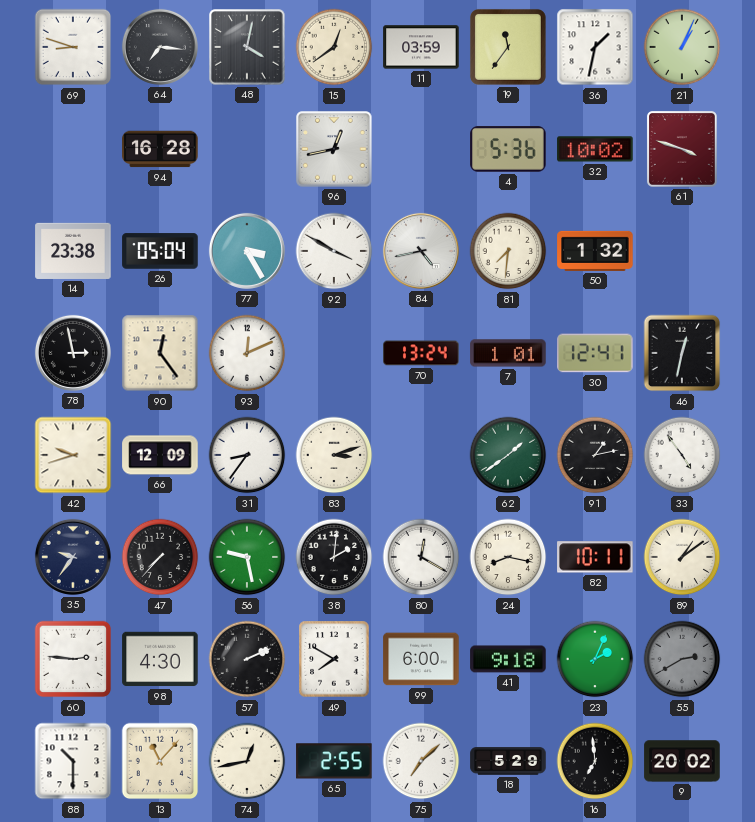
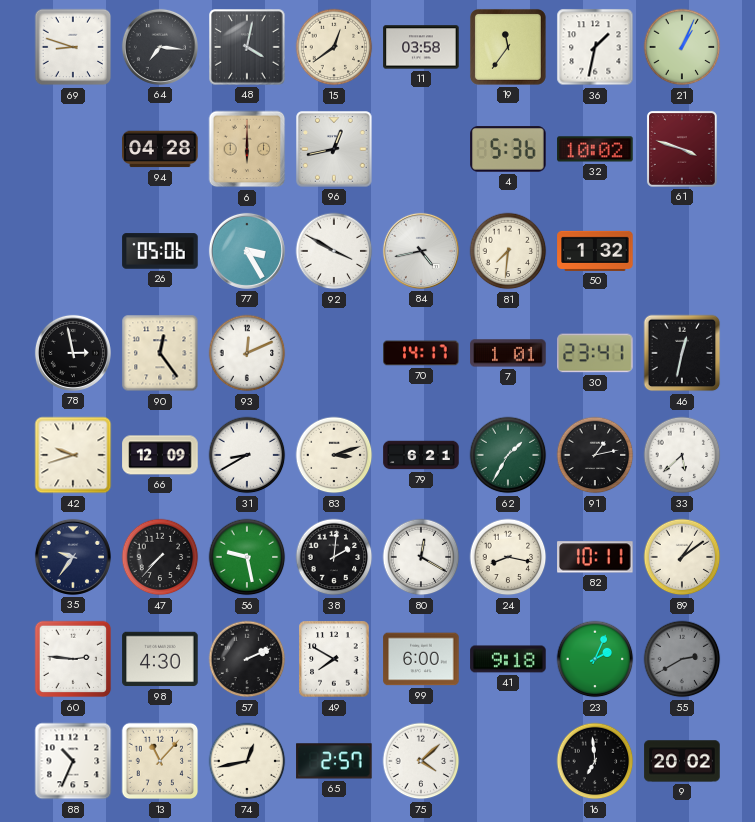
11: 03:59 -> 03:58
94: 16:28 -> 04:28
6: none -> 6:00
14: 23:38 -> none
26: 05:04 -> 05:06
70: 13:24 -> 14:17
30: 12:41 -> 23:41
31: 8:36 -> 8:40
79: none -> 6:21
62: 1:39 -> 1:35
33: 4:54 -> 5:38
88: 10:30 -> 10:34
65: 2:55 -> 2:57
75: 7:08 -> 4:08
18: 5:29 -> none
